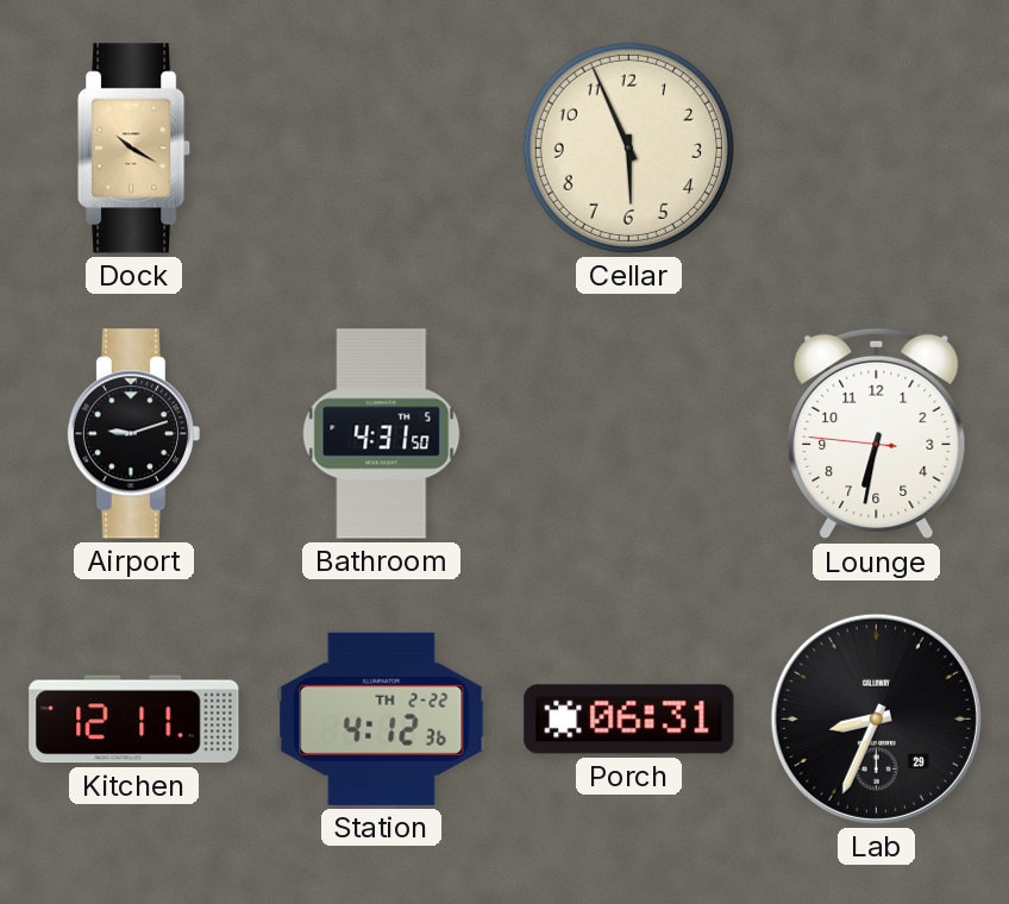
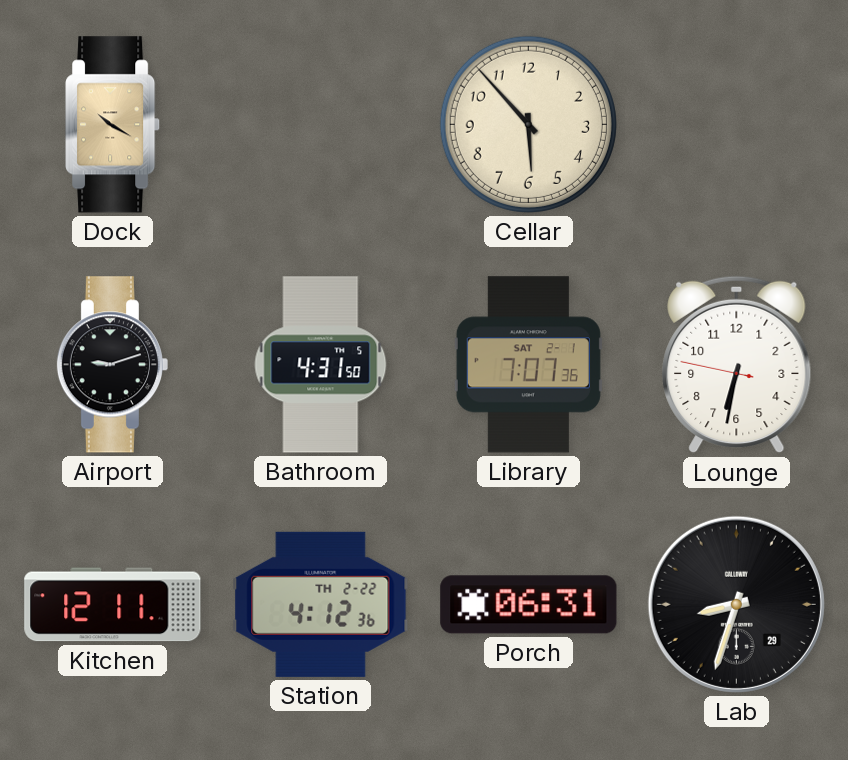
Cellar: 5:56 -> 5:53
Library: none -> 7:07
Lounge: 6:31:46 -> 6:31:47
Lab: 8:34 -> 8:33
